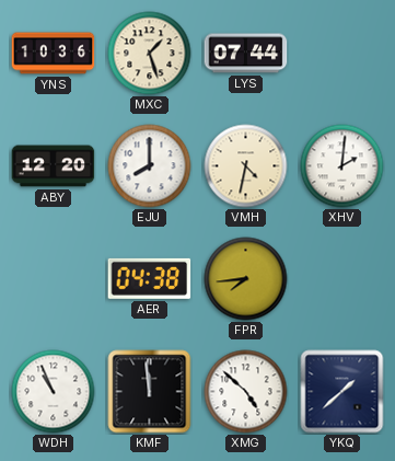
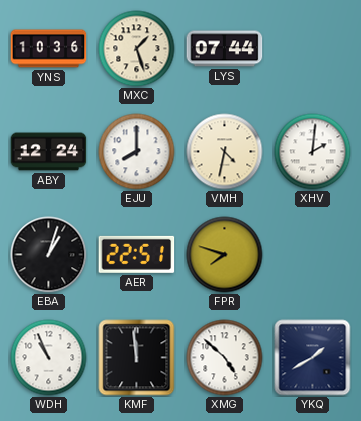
ABY: 12:20 -> 12:24
EBA: none -> 1:03
AER: 04:38 -> 22:51
FPR: 7:44 -> 7:48
YKQ: 1:38 -> 1:40
